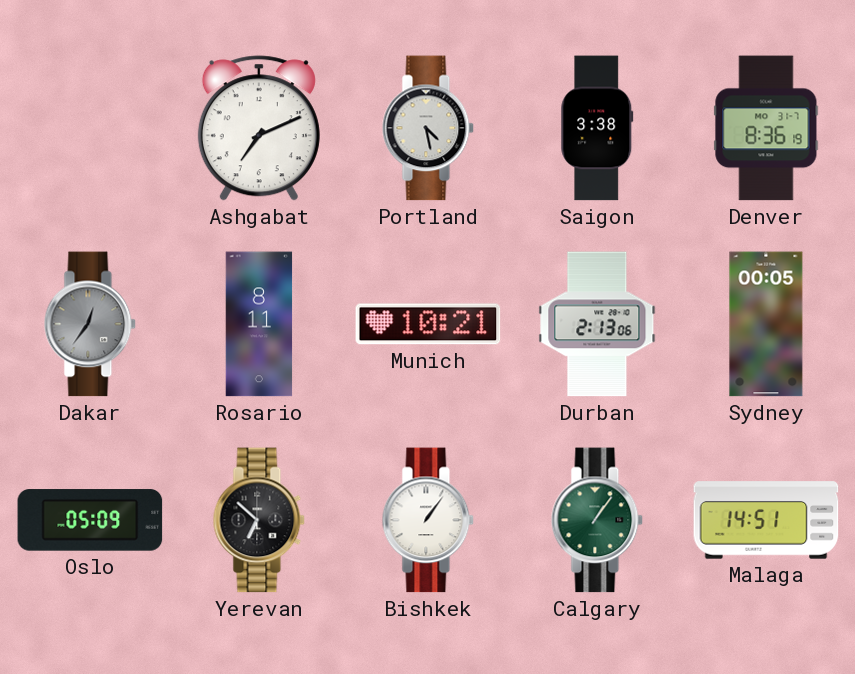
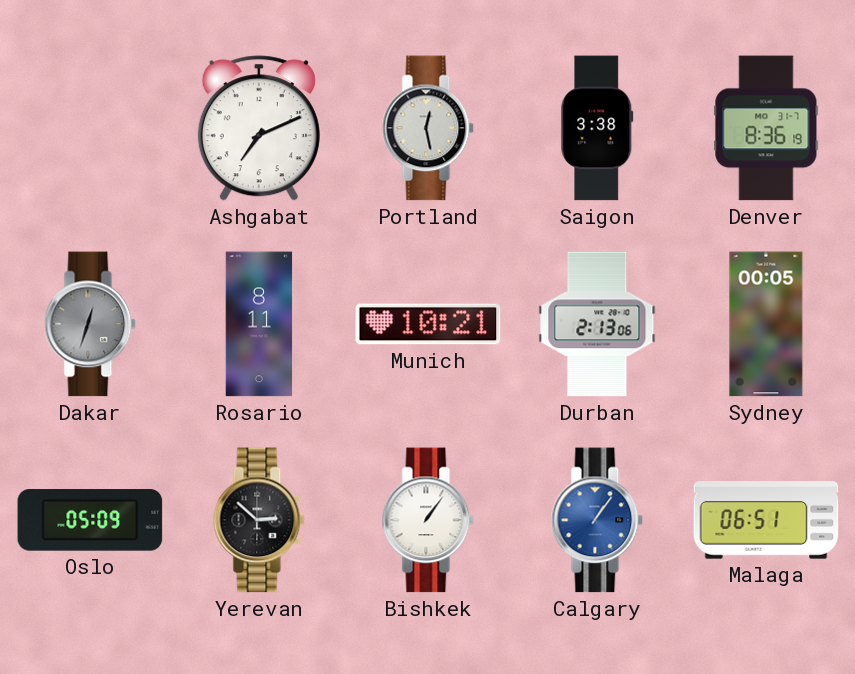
Portland: 4:28 -> 12:28
Dakar: 12:36 -> 12:33
Yerevan: 6:52 -> 2:52
Calgary dial: green -> blue
Malaga: 14:51 -> 06:51
